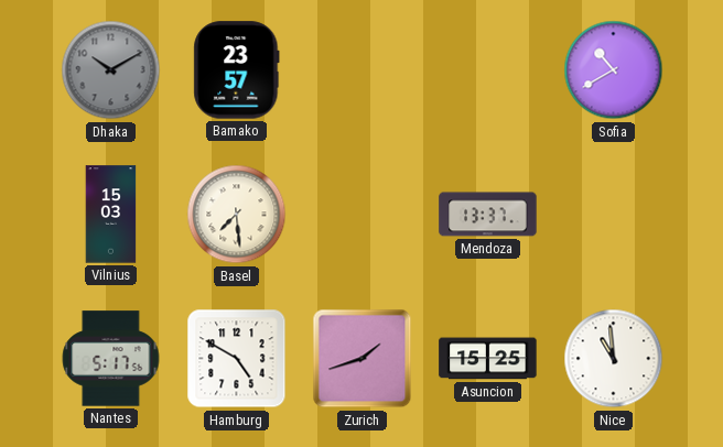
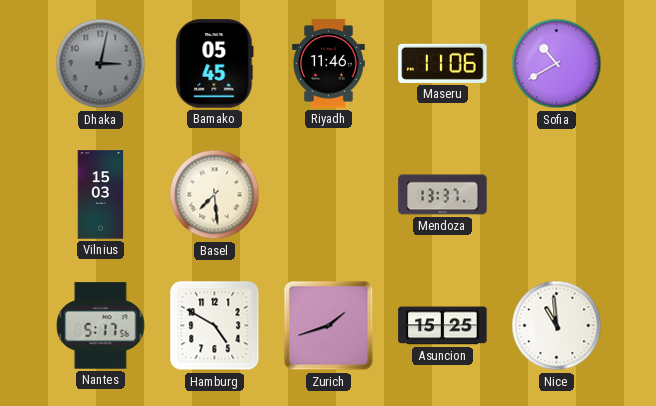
Dhaka: 10:10 -> 3:02
Bamako: 23:57 -> 05:45
Riyadh: none -> 11:46
Maseru: none -> 11:06
